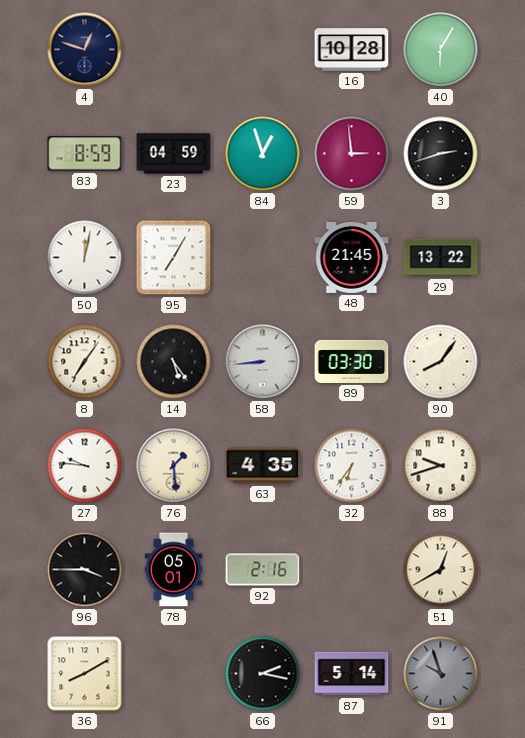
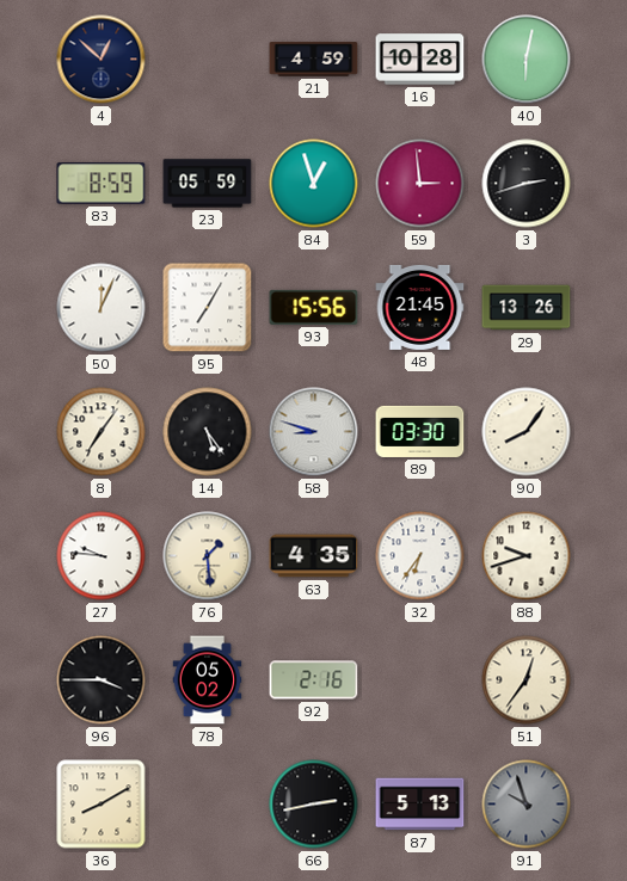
4: 12:48 -> 12:52
21: none -> 4:59
40: 6:05 -> 6:02
23: 04:59 -> 05:59
50: 12:02 -> 12:04
93: none -> 15:56
29: 13:22 -> 13:26
58: 8:44 -> 8:48
78: 05:01 -> 05:02
51: 12:40 -> 12:36
66: 2:17 -> 2:43
87: 5:14 -> 5:13
